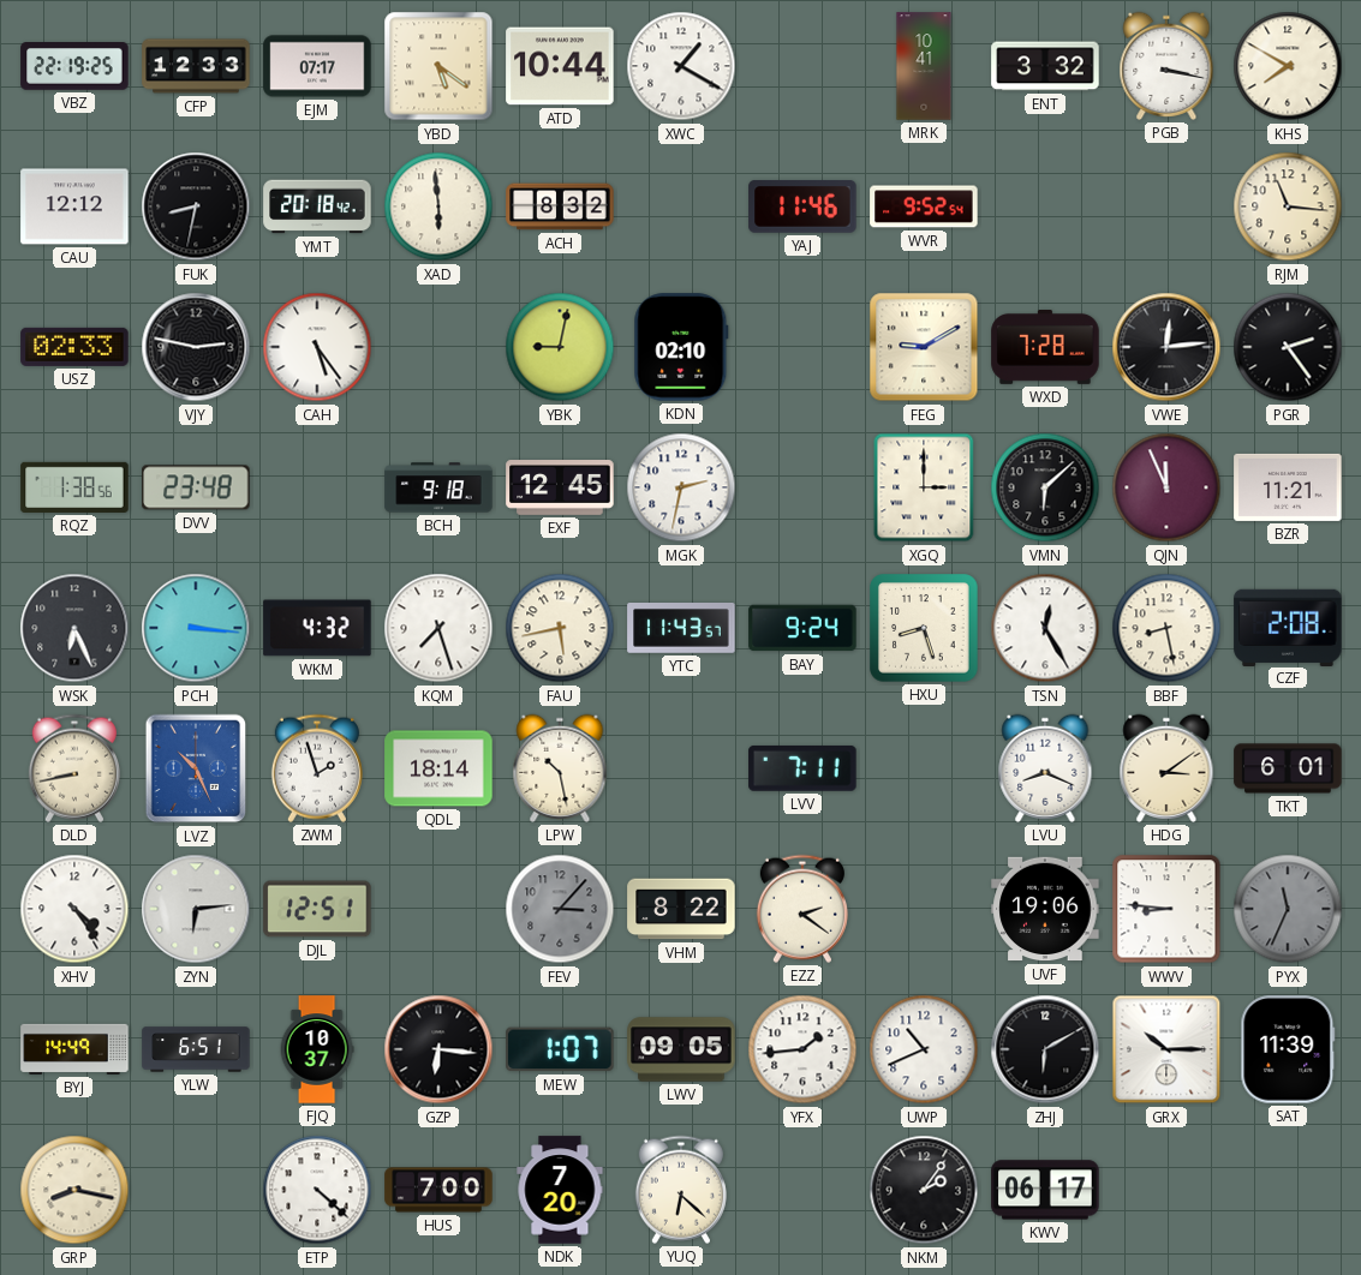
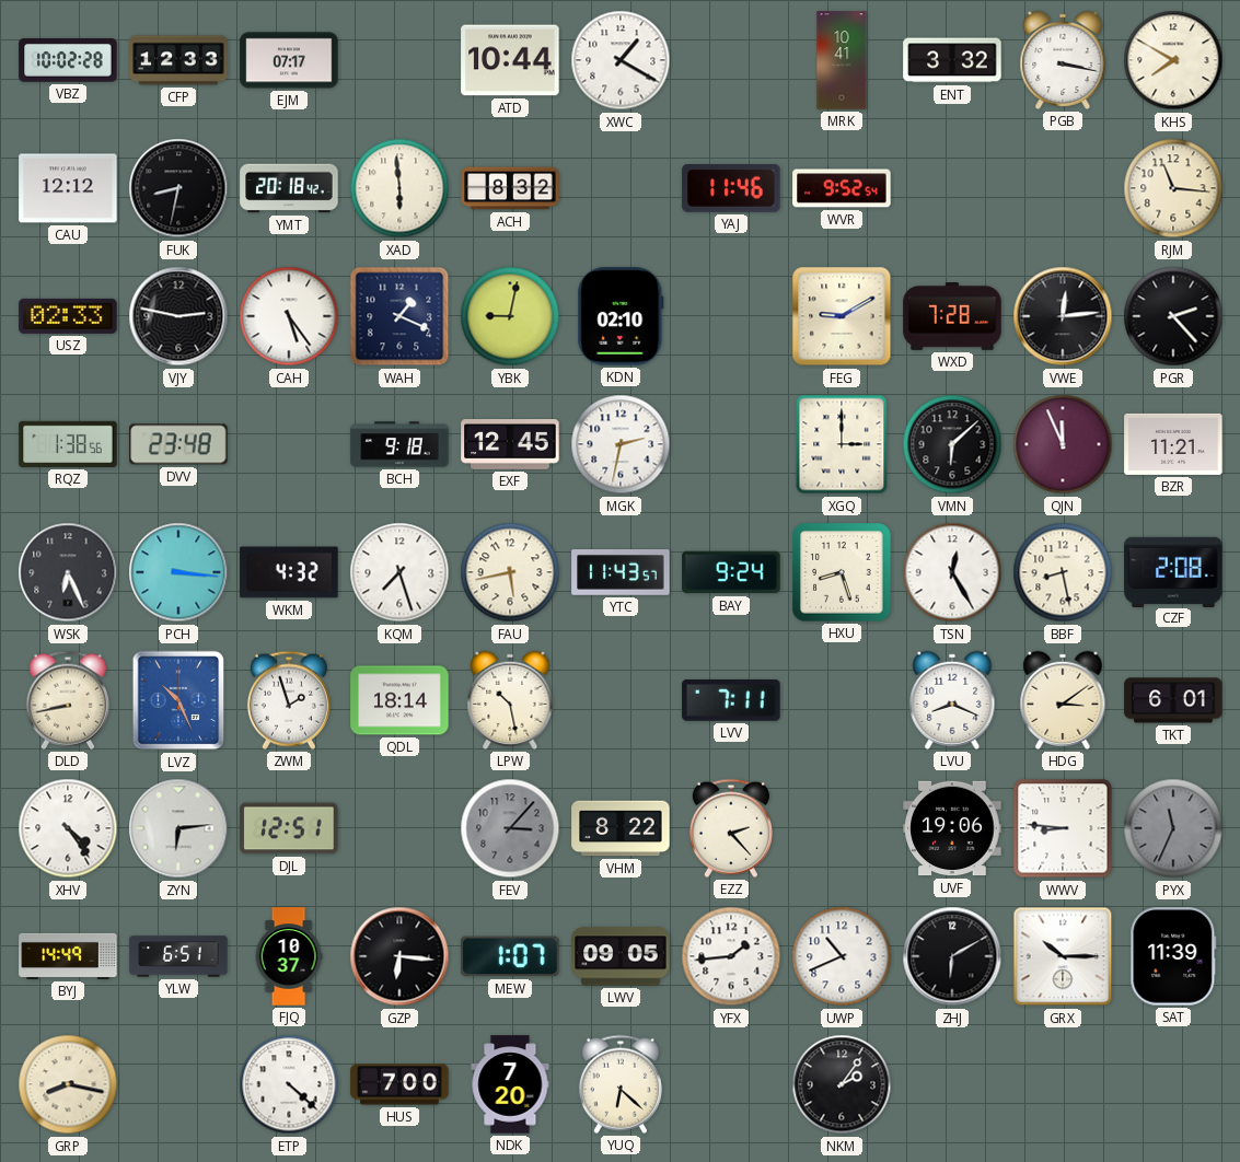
VBZ: 22:19 -> 10:02
YBD: 5:21 -> none
WAH: none -> 1:19
PGR: 2:24 -> 2:23
EZZ: 2:21 -> 2:23
KWV: 06:17 -> none
